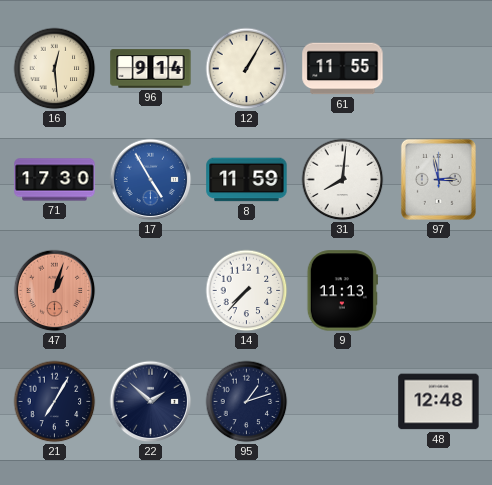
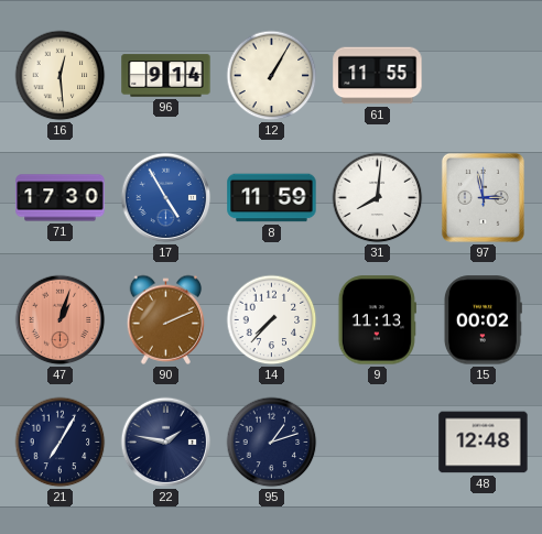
90: none -> 2:11
15: none -> 00:02
22: 1:52 -> 1:47
